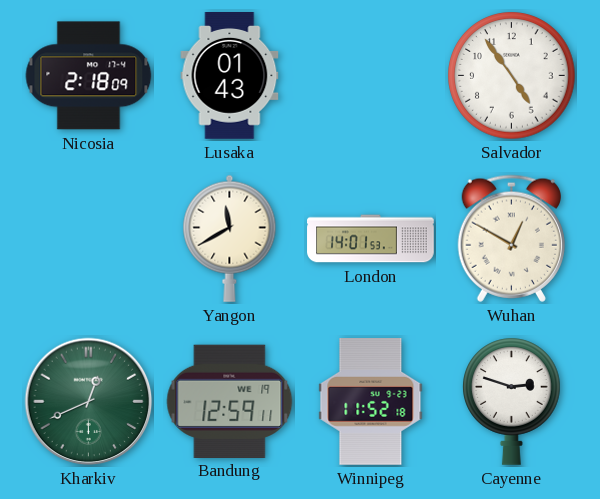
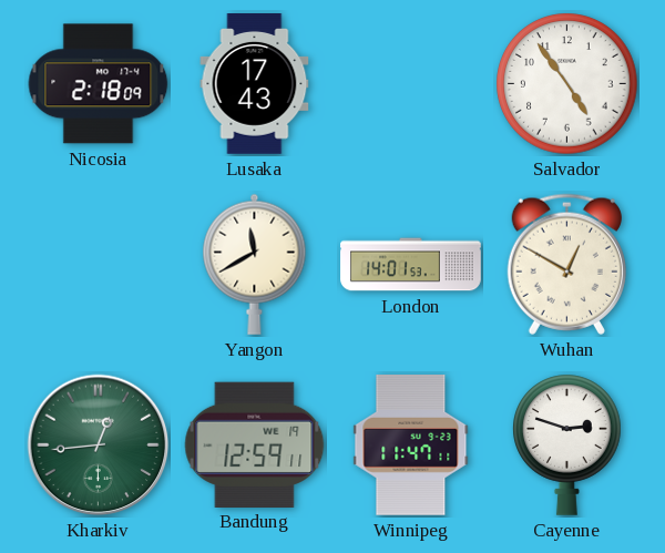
Lusaka: 01:43 -> 17:43
Kharkiv: 12:41 -> 12:44
Winnipeg: 11:52 -> 11:47
